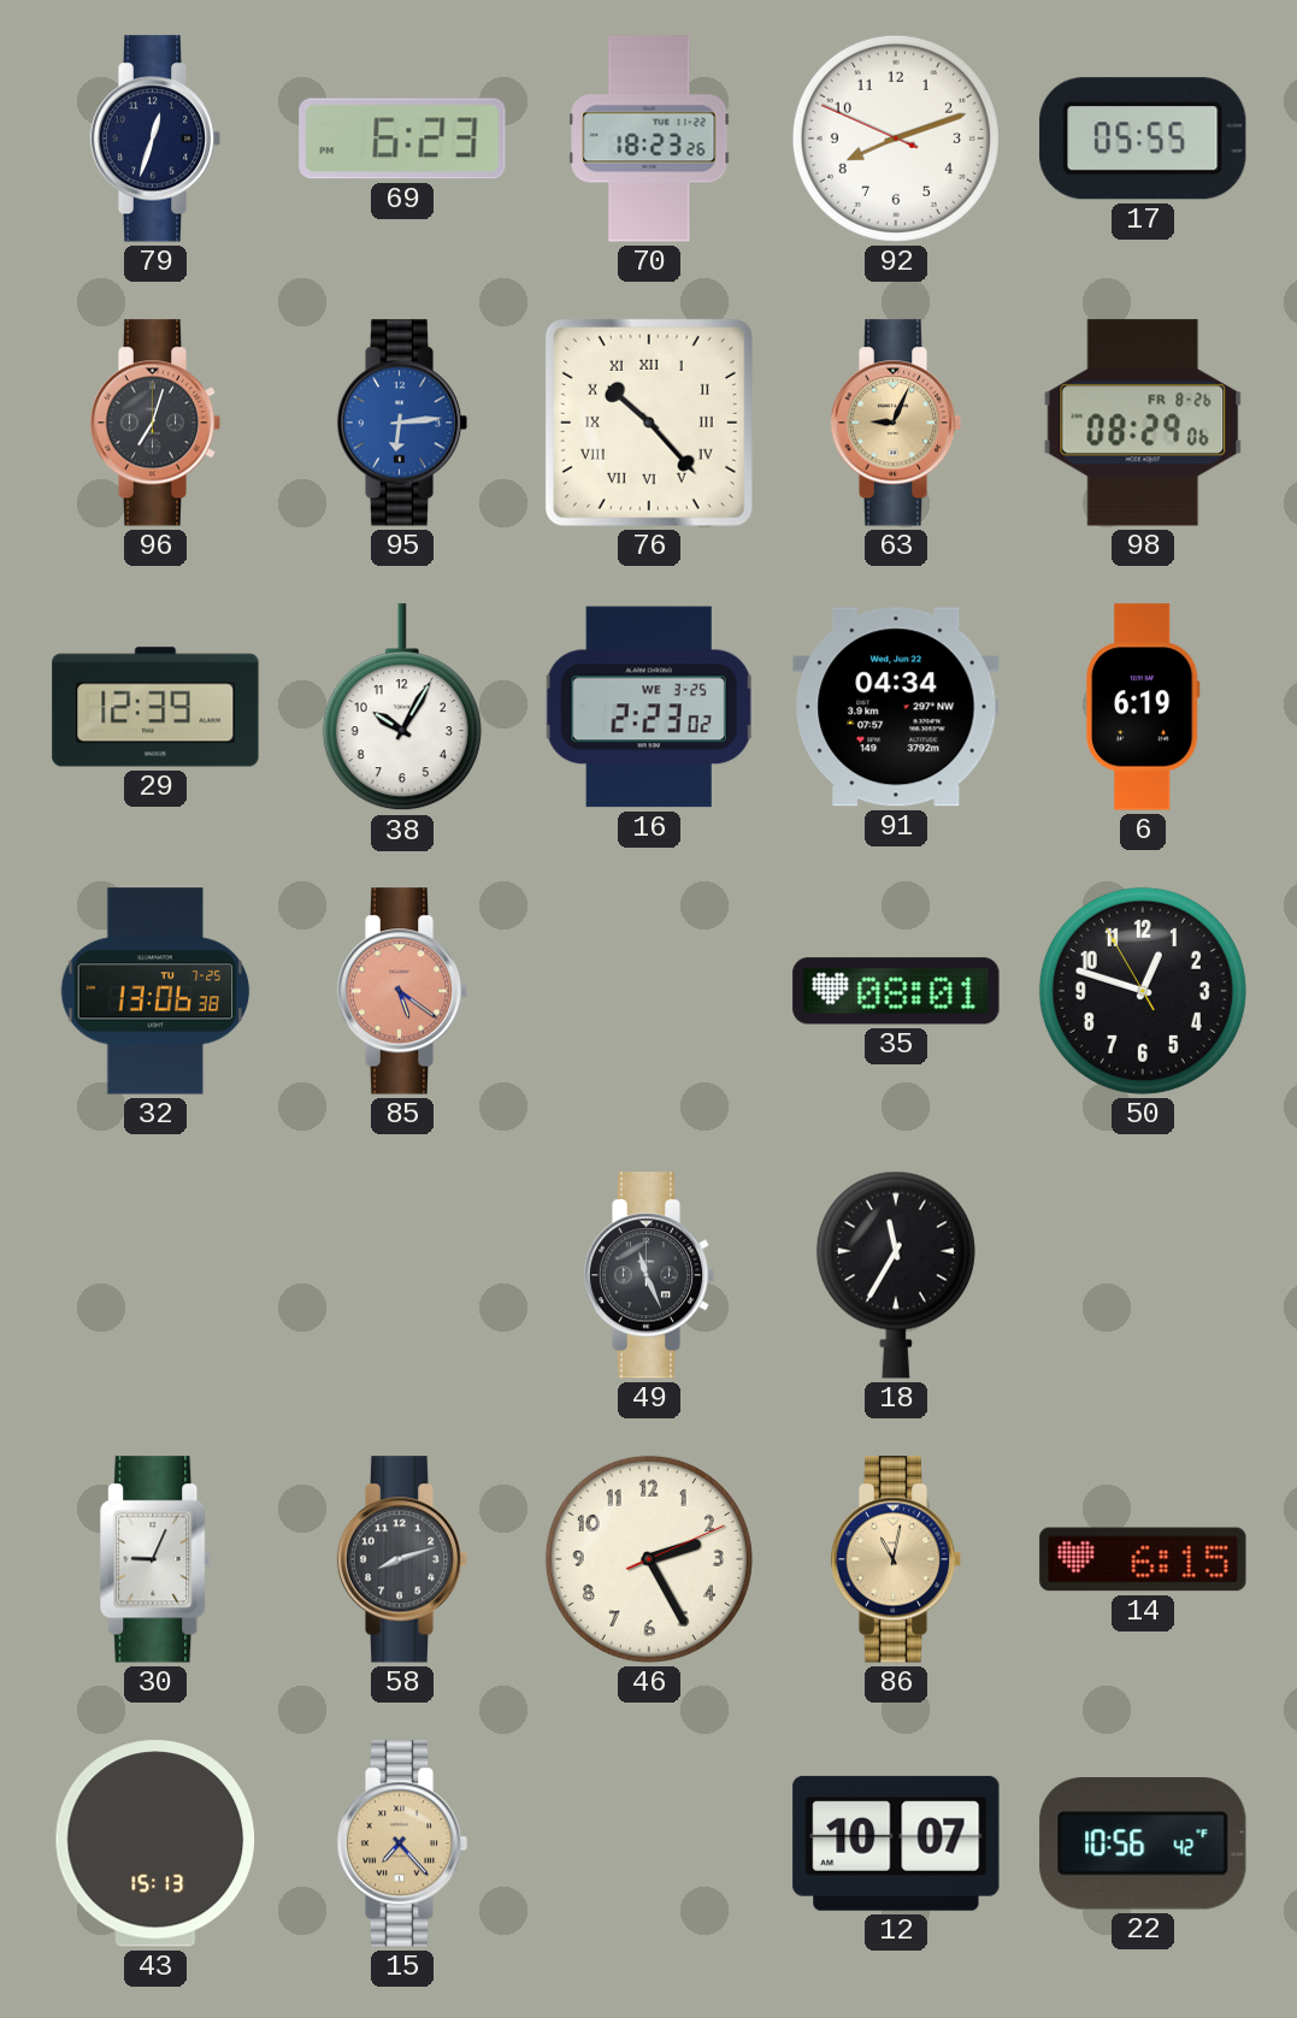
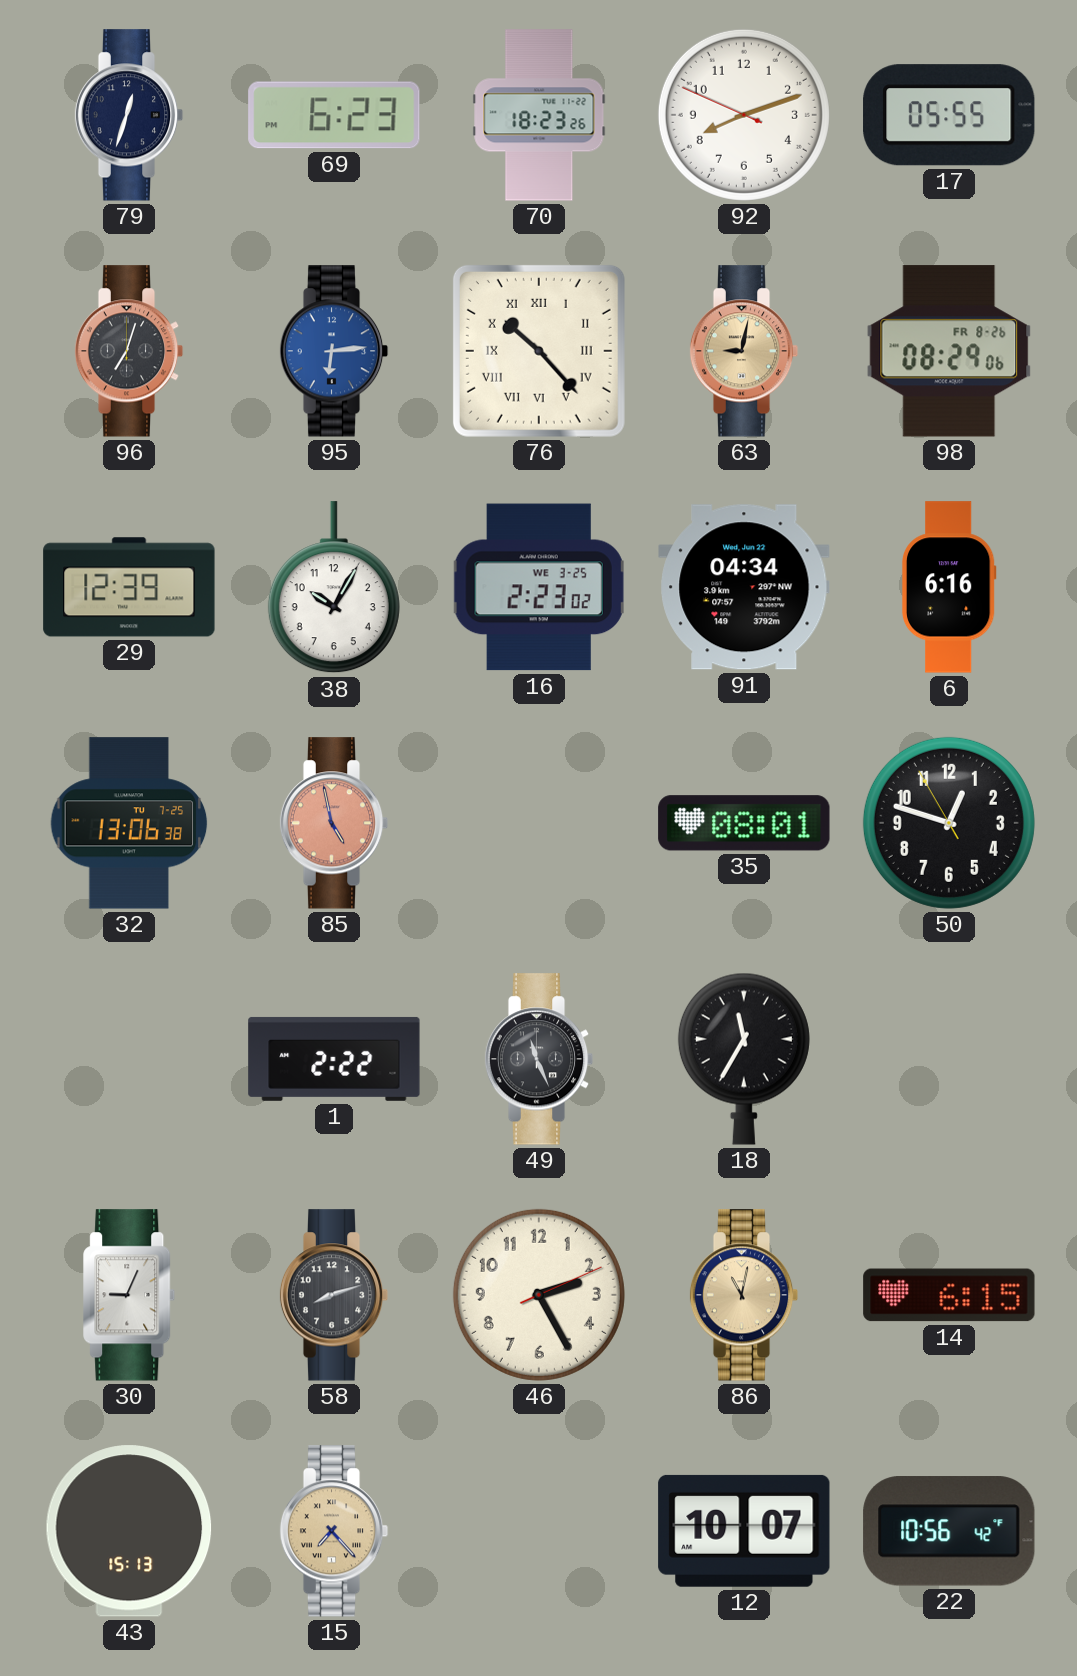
63: 9:04 -> 9:02
6: 6:19 -> 6:16
85: 5:21 -> 4:58
1: none -> 2:22
